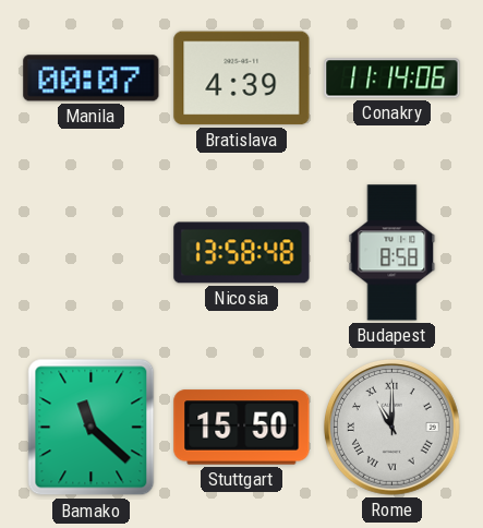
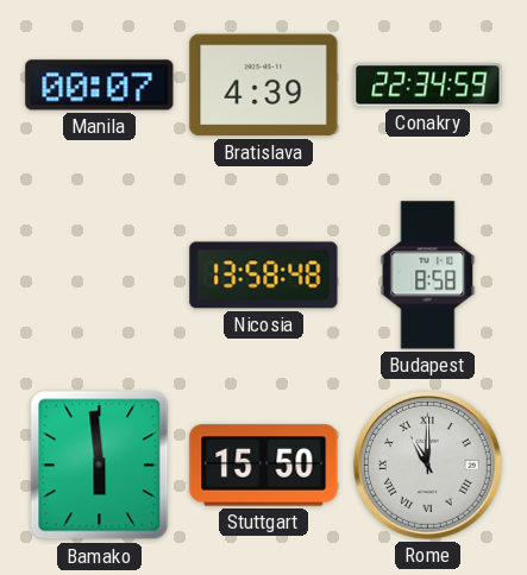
Conakry: 11:14 -> 22:34
Bamako: 11:22 -> 5:59
